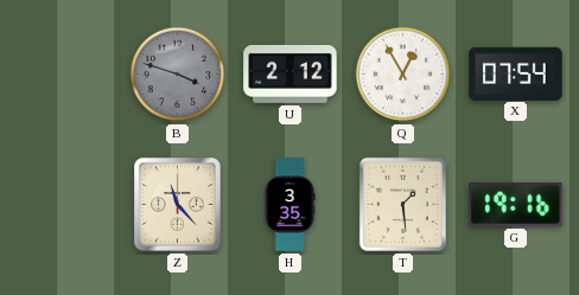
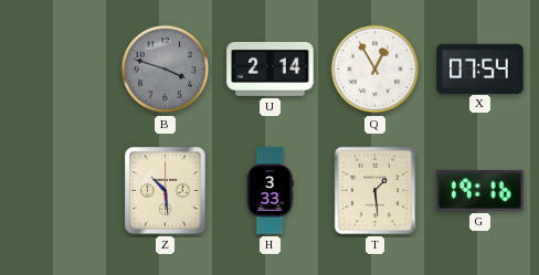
U: 2:12 -> 2:14
Z: 11:23 -> 10:29
H: 3:35 -> 3:33
